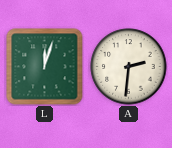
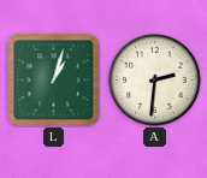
L: 12:03 -> 1:03
